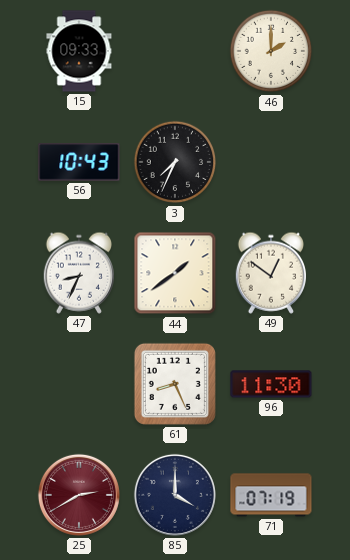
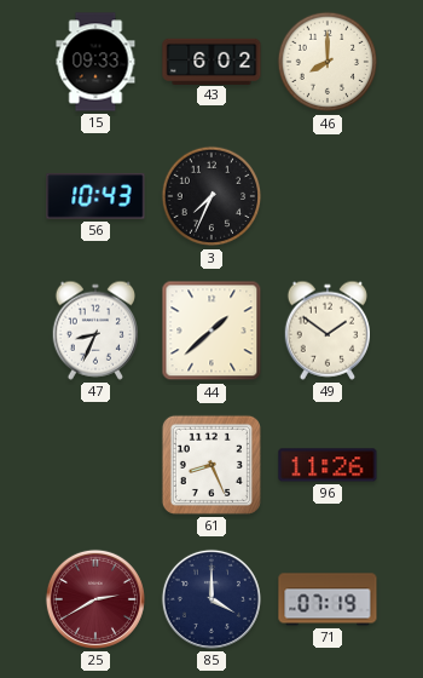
43: none -> 6:02
46: 2:00 -> 8:00
44: 1:39 -> 1:38
49: 12:51 -> 1:51
96: 11:30 -> 11:26
